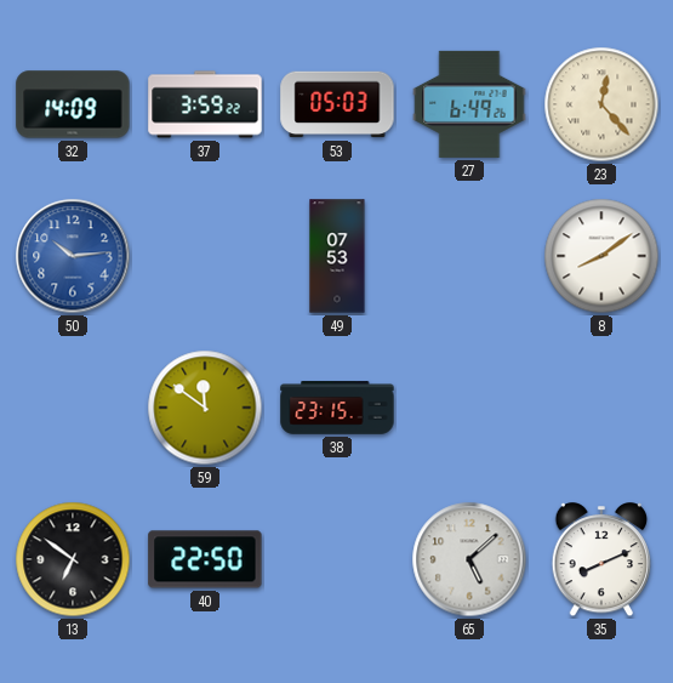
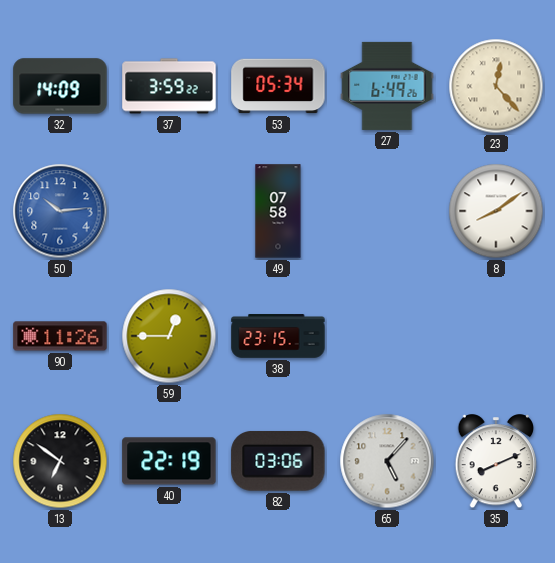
53: 05:03 -> 05:34
49: 07:53 -> 07:58
90: none -> 11:26
59: 11:51 -> 12:45
40: 22:50 -> 22:19
82: none -> 03:06
65: 5:08 -> 5:07
